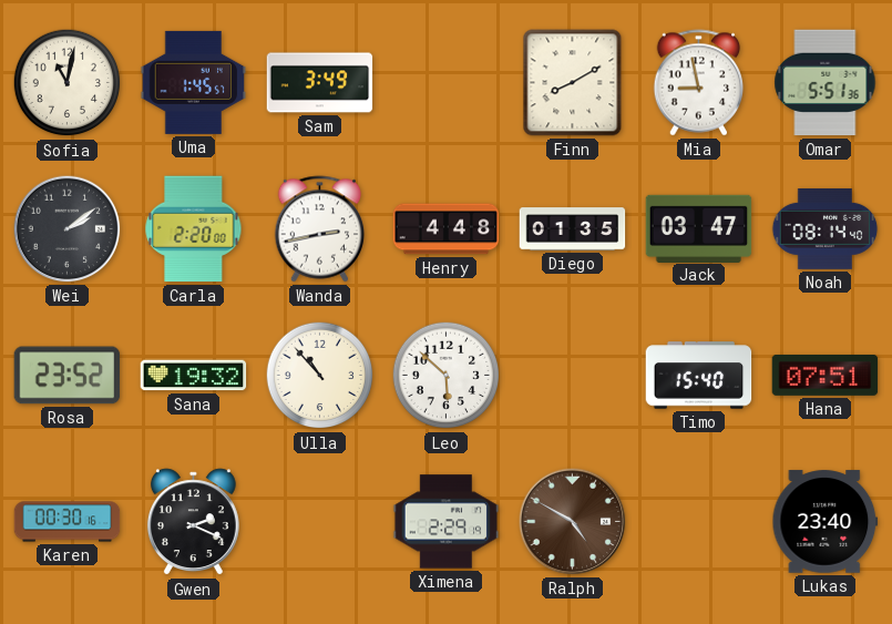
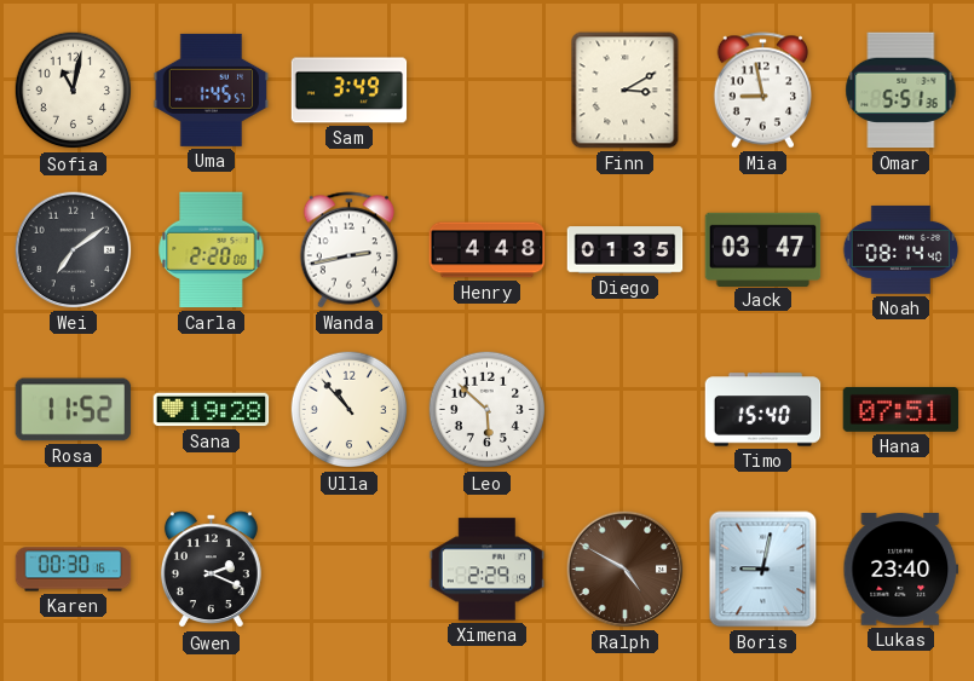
Finn: 8:10 -> 3:10
Wei: 2:09 -> 7:09
Rosa: 23:52 -> 11:52
Sana: 19:32 -> 19:28
Boris: none -> 9:02
